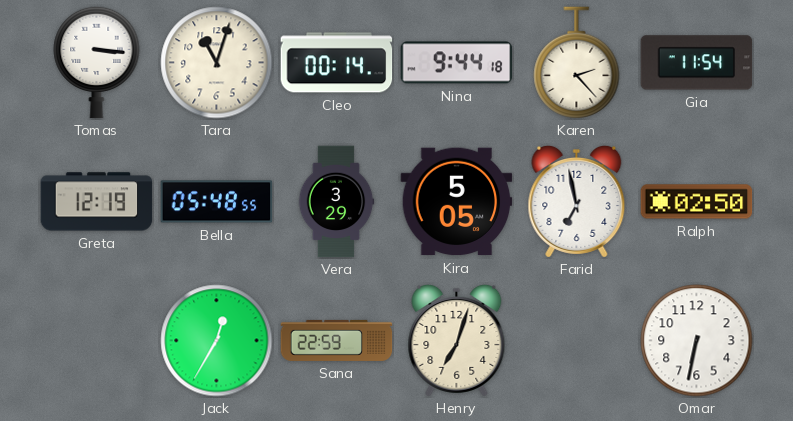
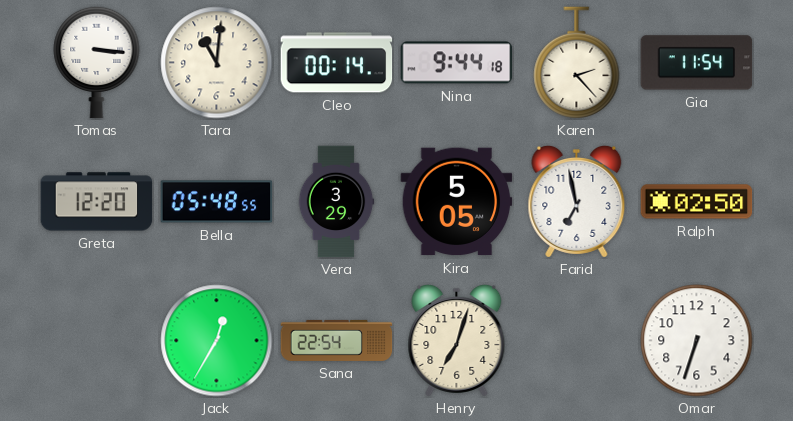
Tara: 11:03 -> 11:01
Greta: 12:19 -> 12:20
Sana: 22:59 -> 22:54
Omar: 6:32 -> 6:33
